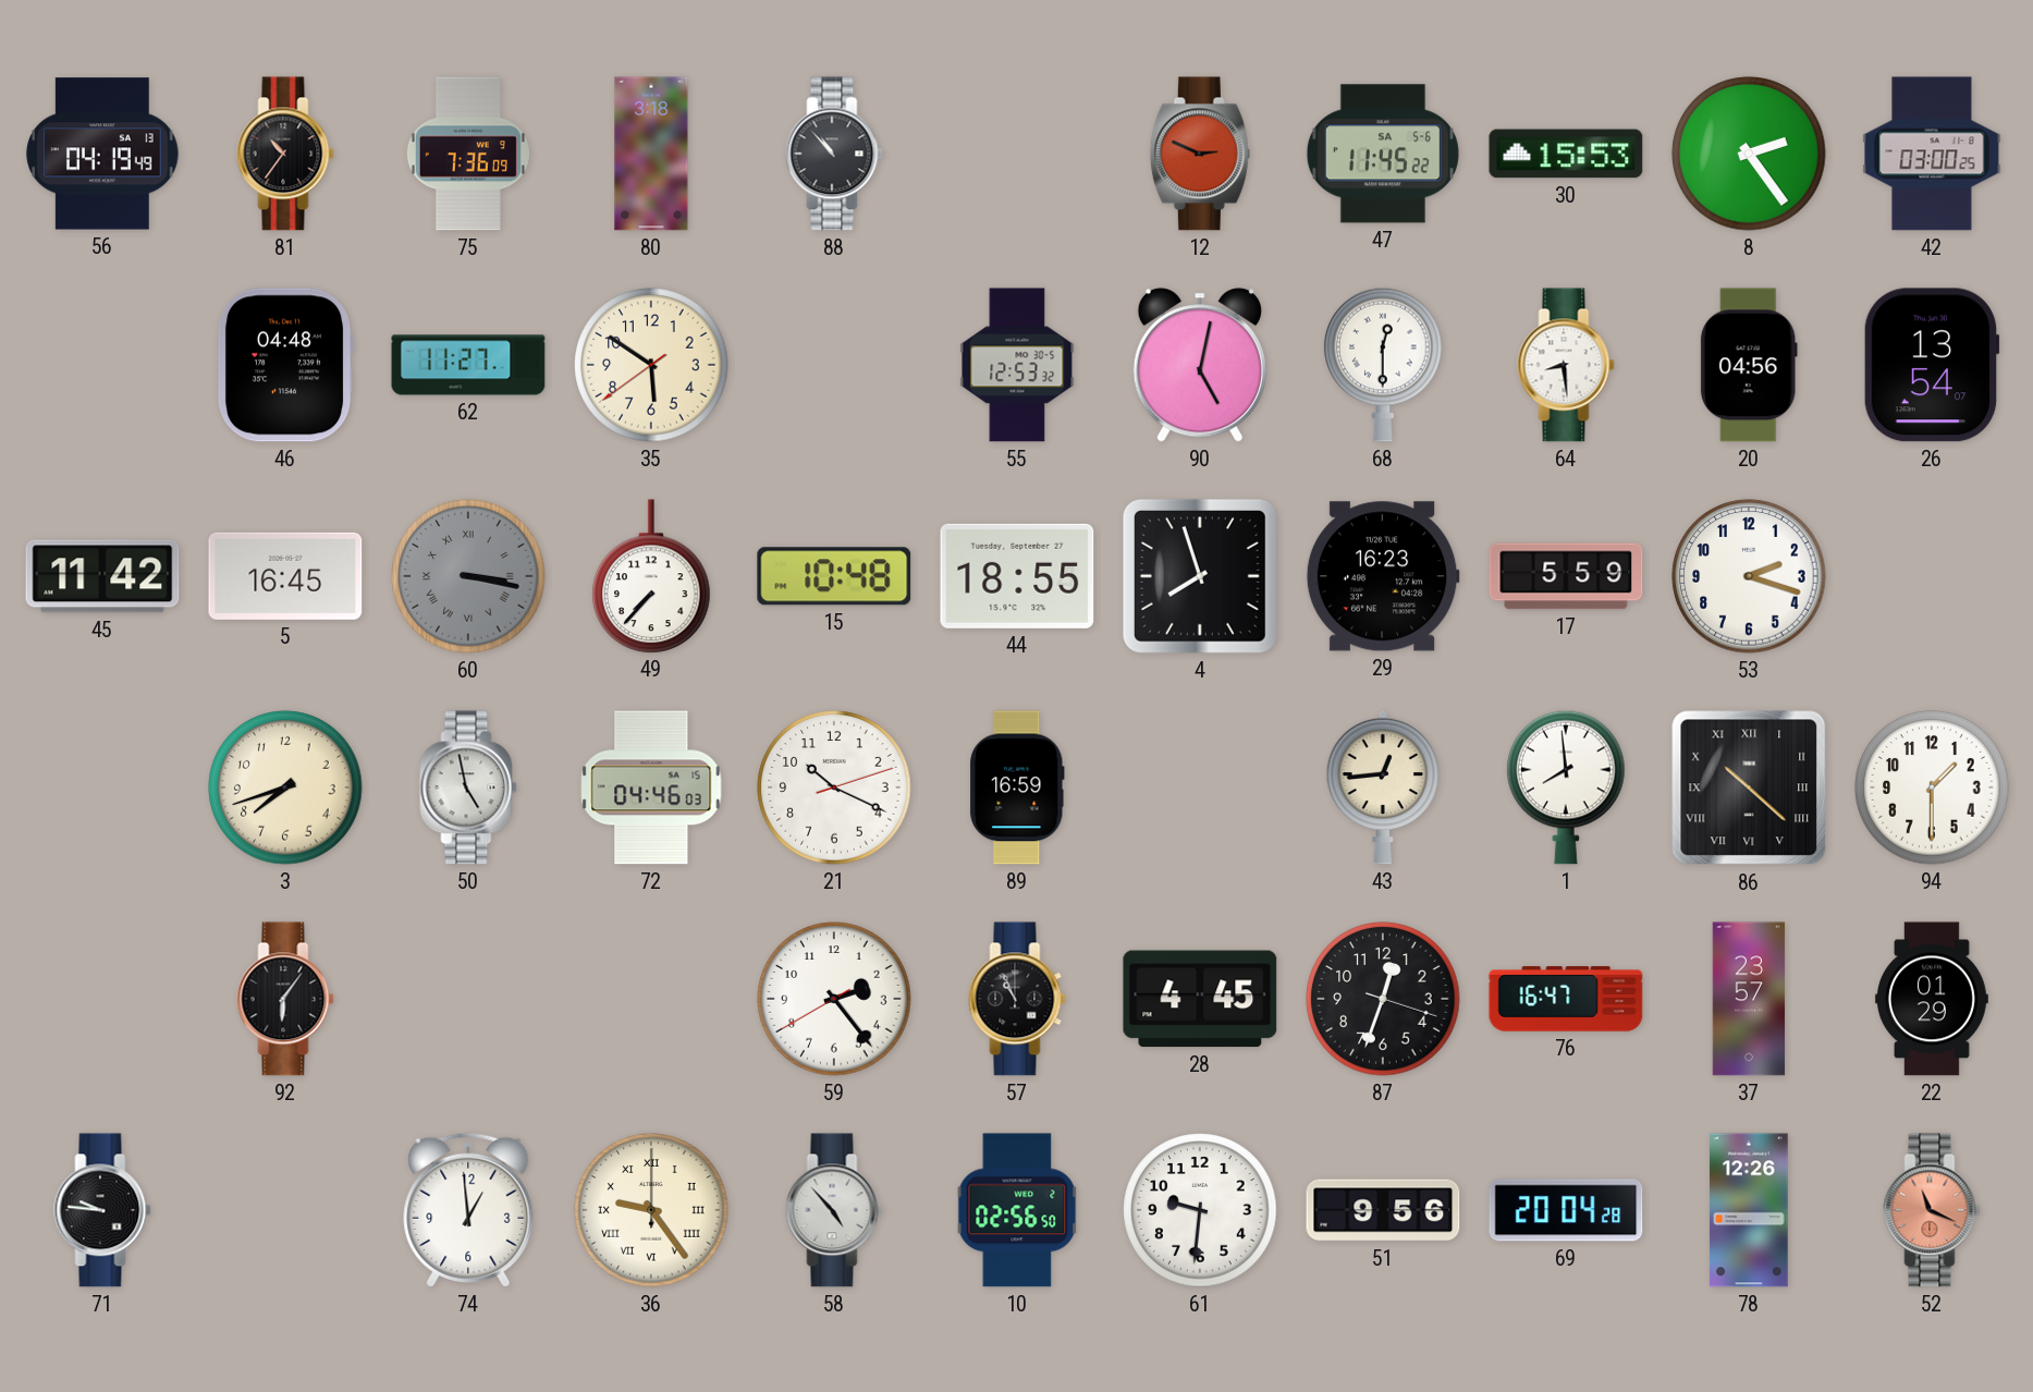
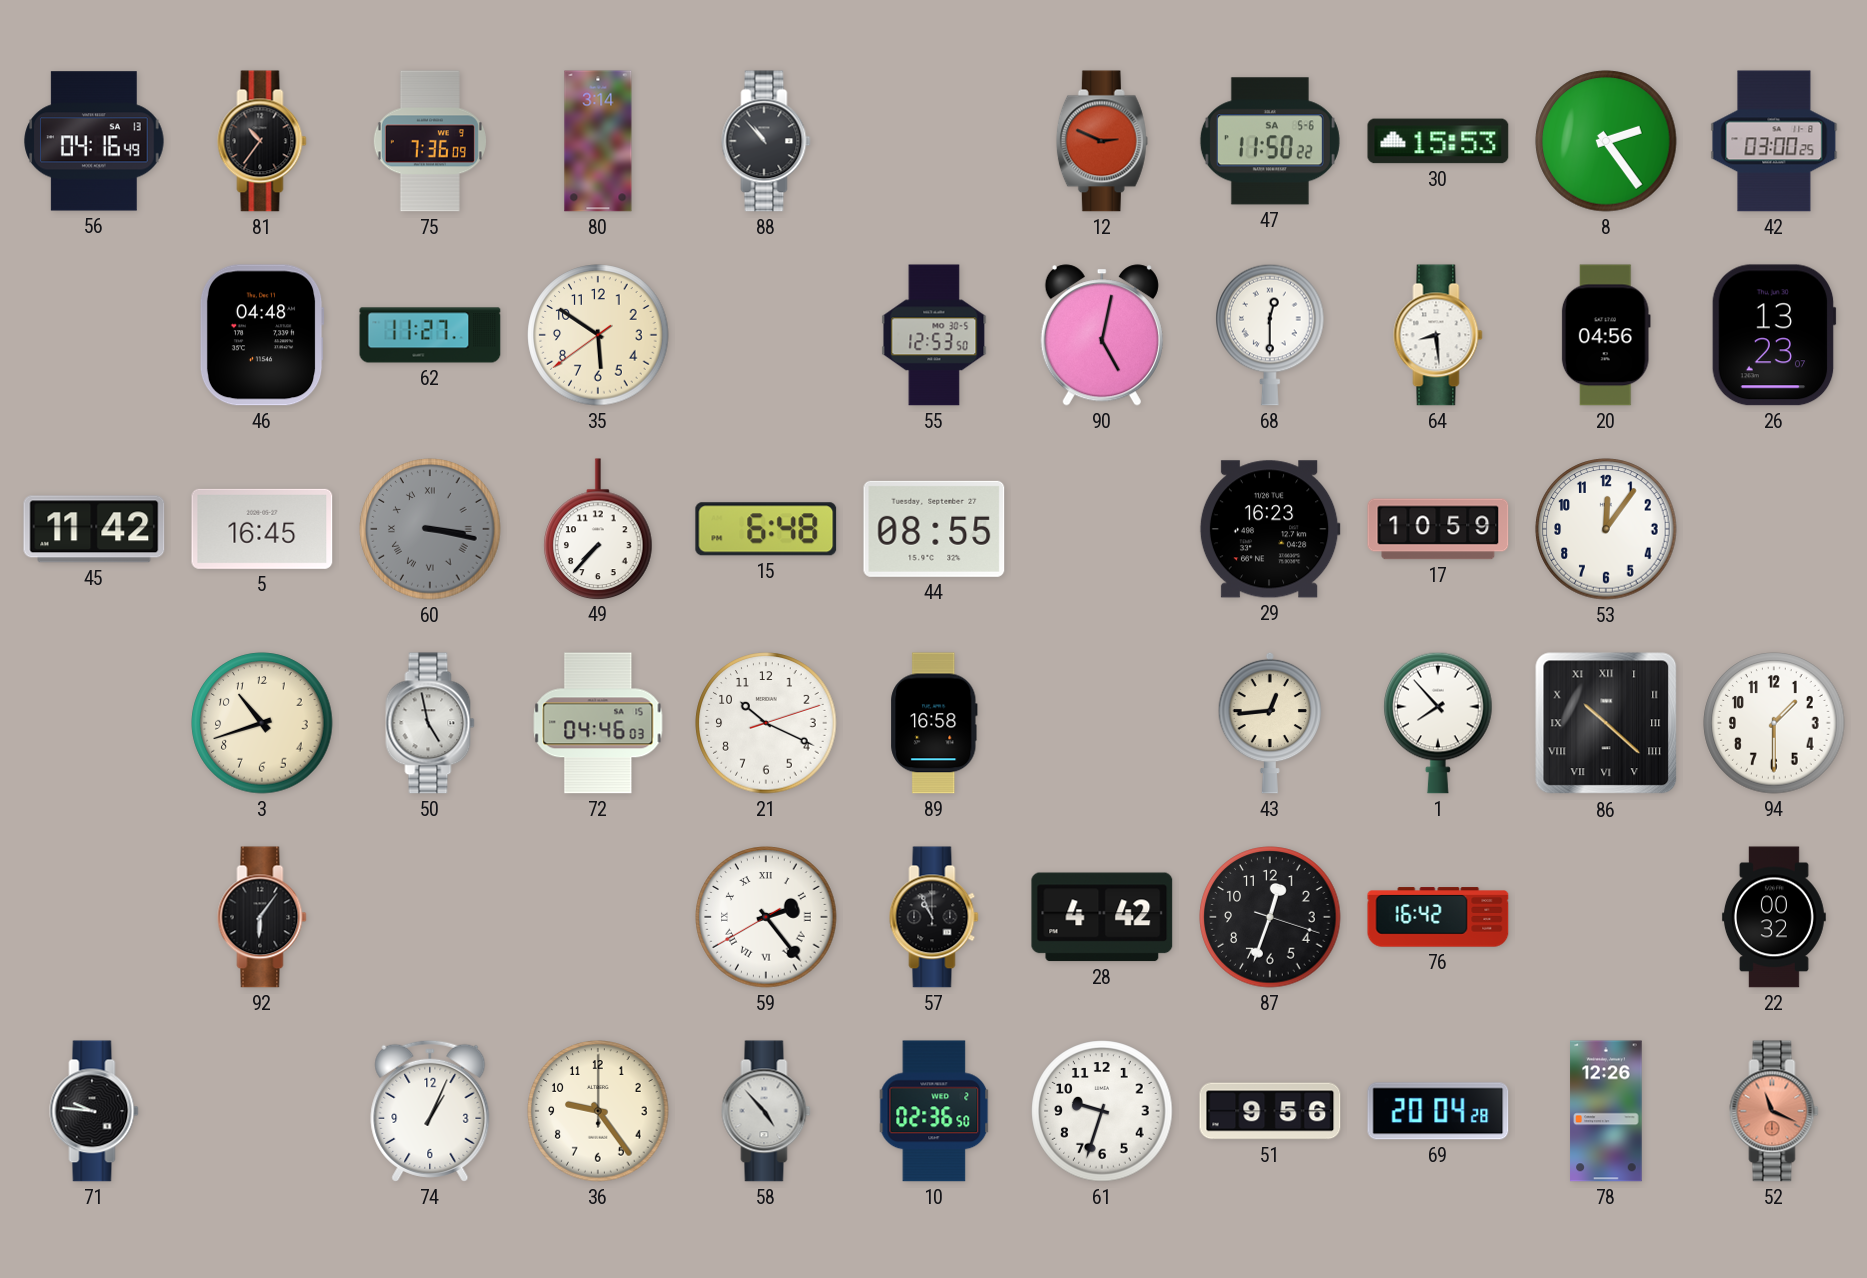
56: 04:19 -> 04:16
80: 3:18 -> 3:14
47: 11:45 -> 11:50
55: 12:53:32 -> 12:53:50
26: 13:54 -> 13:23
15: 10:48 -> 6:48
44: 18:55 -> 08:55
4: 7:57 -> none
17: 5:59 -> 10:59
53: 2:18 -> 12:06
3: 7:42 -> 10:42
89: 16:59 -> 16:58
1: 7:59 -> 7:53
59 numerals: Arabic -> Roman
28: 4:45 -> 4:42
76: 16:47 -> 16:42
37: 23:57 -> none
22: 01:29 -> 00:32
74: 12:59 -> 1:04
36 numerals: Roman -> Arabic
10: 02:56 -> 02:36
61: 9:31 -> 9:33
